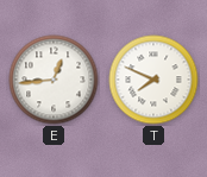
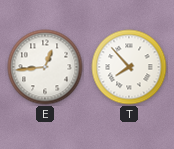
T: 7:49 -> 7:53
